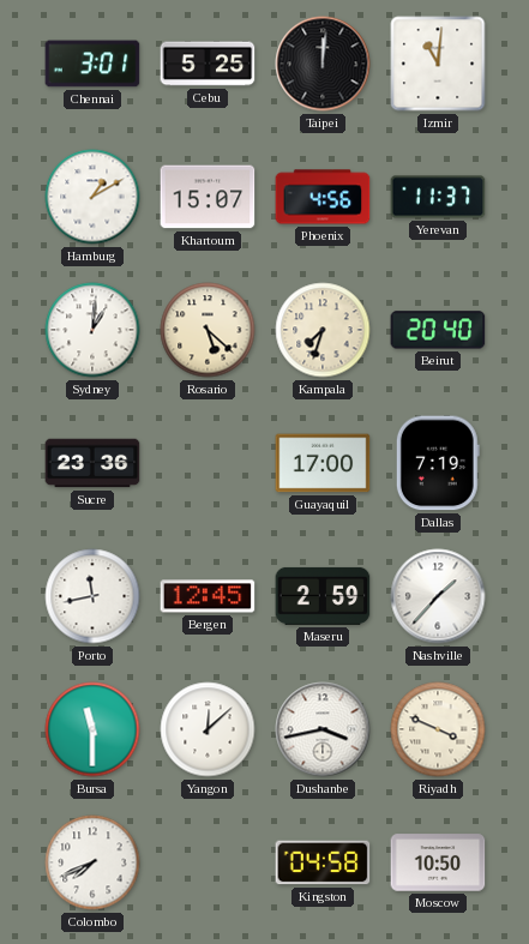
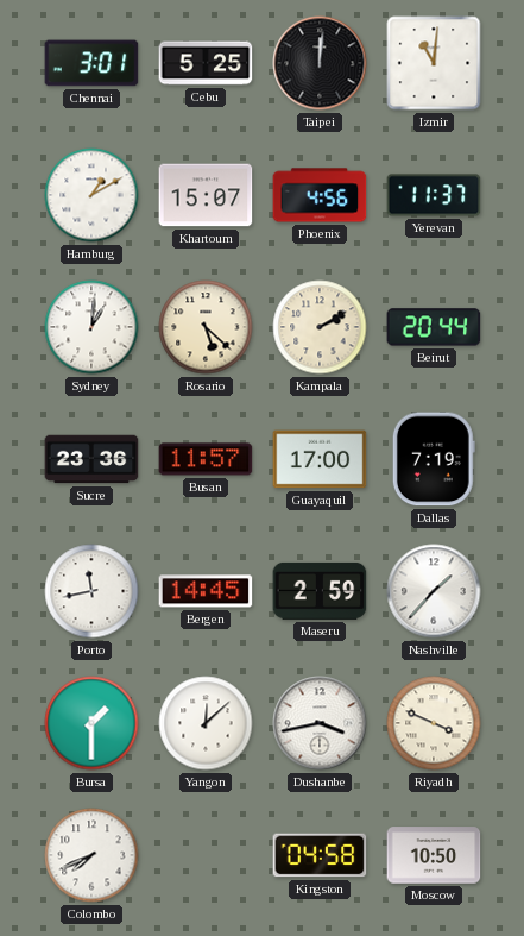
Kampala: 7:33 -> 2:10
Beirut: 20:40 -> 20:44
Busan: none -> 11:57
Bergen: 12:45 -> 14:45
Bursa: 11:30 -> 1:30
